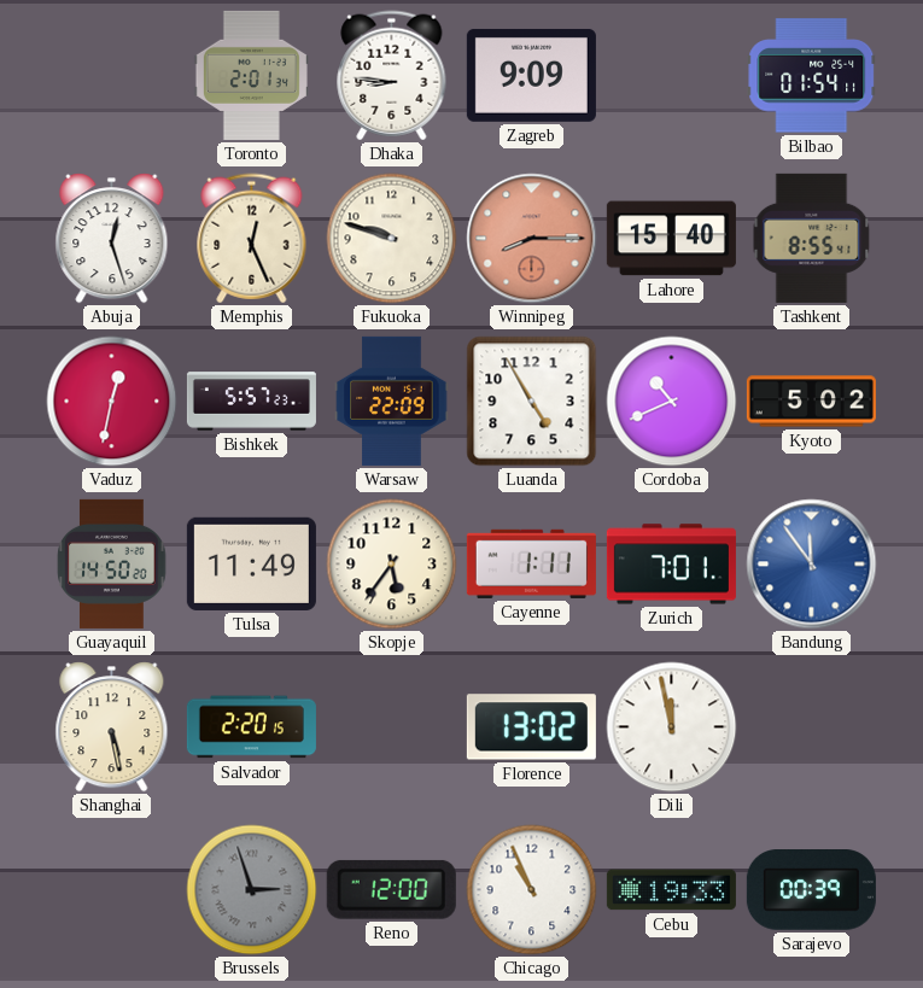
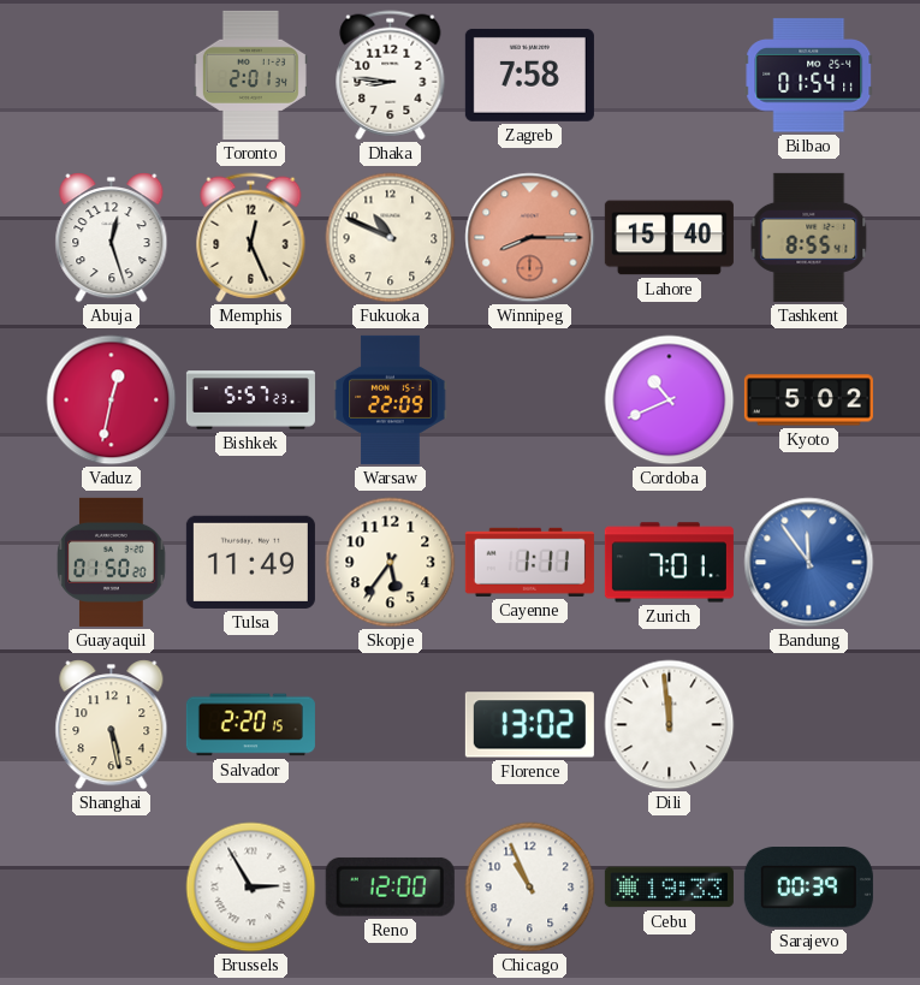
Zagreb: 9:09 -> 7:58
Fukuoka: 9:48 -> 10:49
Luanda: 4:55 -> none
Guayaquil: 14:50 -> 01:50
Dili: 11:58 -> 11:59
Brussels: 2:57 -> 2:55
Brussels dial: grey -> white
